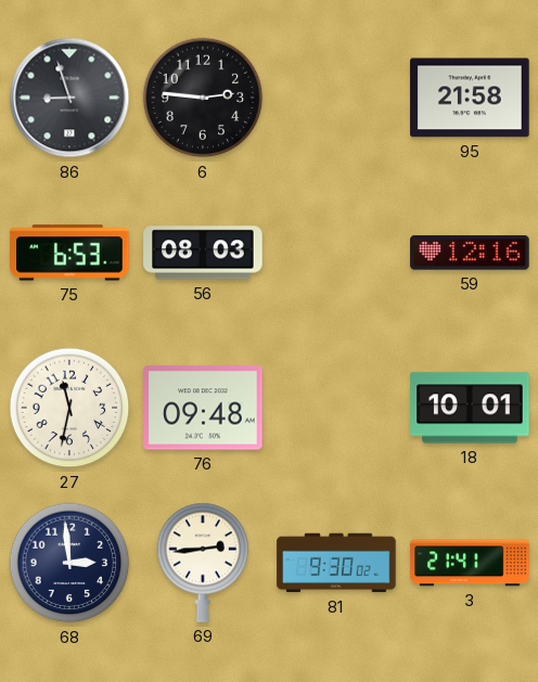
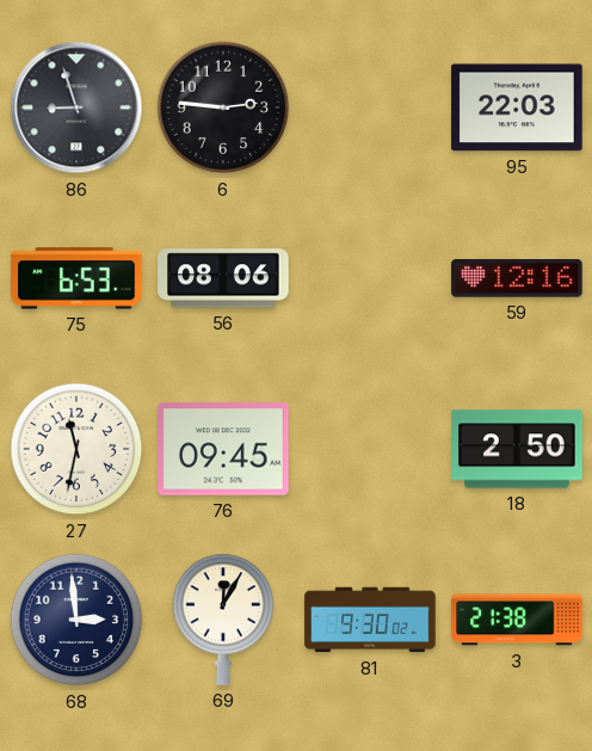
95: 21:58 -> 22:03
56: 08:03 -> 08:06
76: 09:48 -> 09:45
18: 10:01 -> 2:50
69: 2:44 -> 12:05
3: 21:41 -> 21:38
